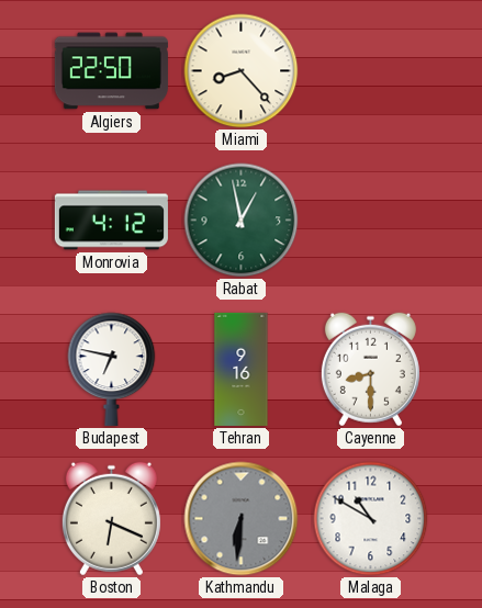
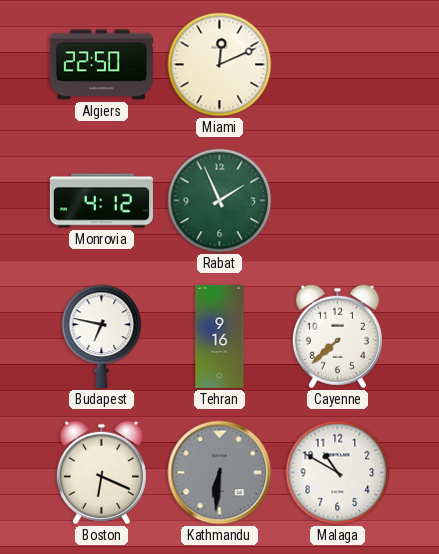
Miami: 8:23 -> 12:11
Rabat: 12:58 -> 1:56
Cayenne: 8:30 -> 7:38
